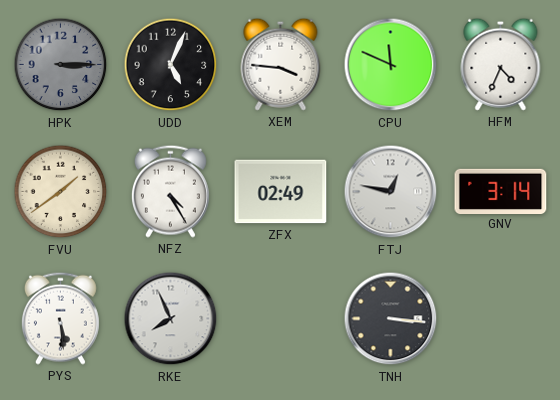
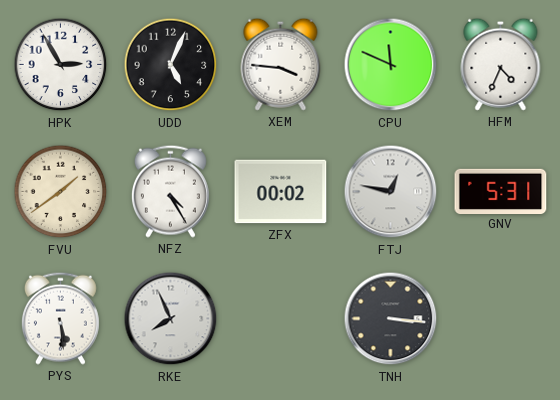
HPK: 3:15 -> 2:55
HPK dial: grey -> white
ZFX: 02:49 -> 00:02
GNV: 3:14 -> 5:31
